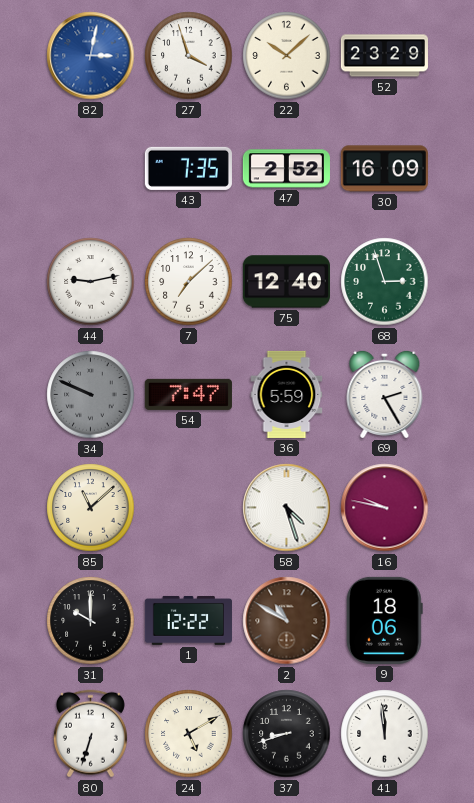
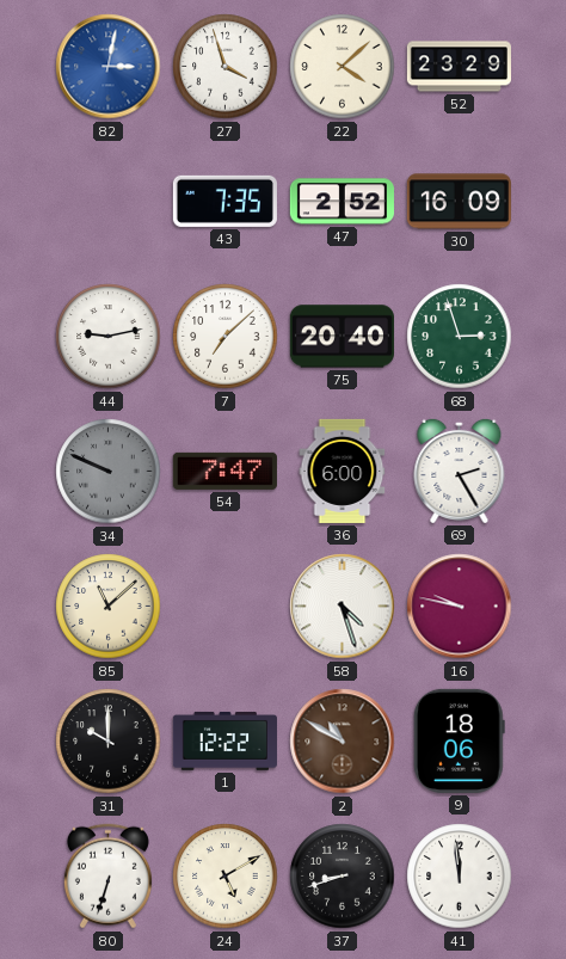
22: 10:08 -> 4:08
75: 12:40 -> 20:40
36: 5:59 -> 6:00
